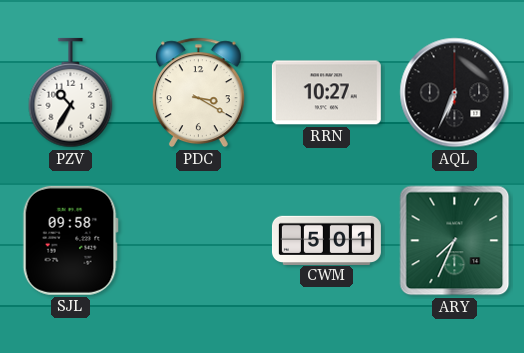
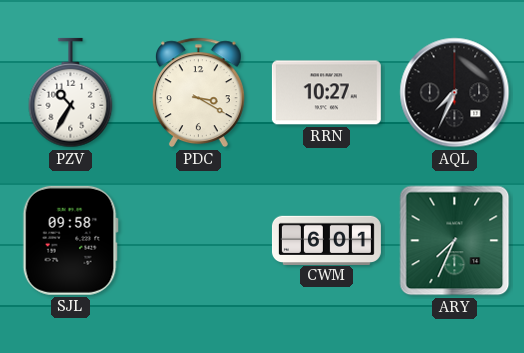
AQL: 6:34 -> 7:34
CWM: 5:01 -> 6:01
